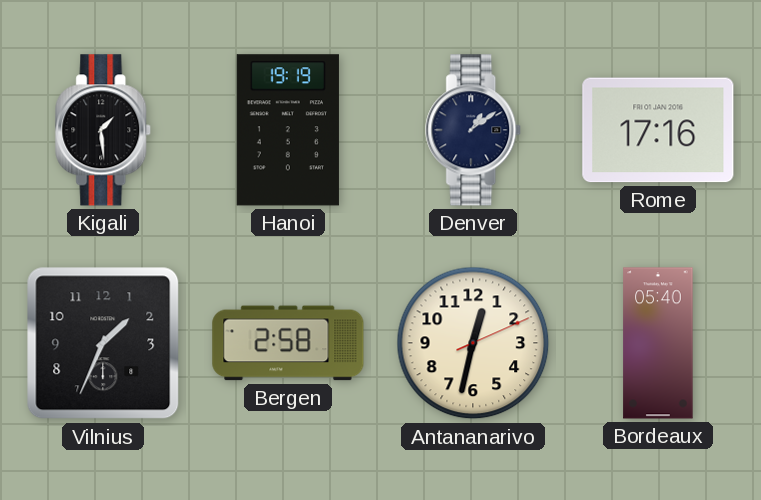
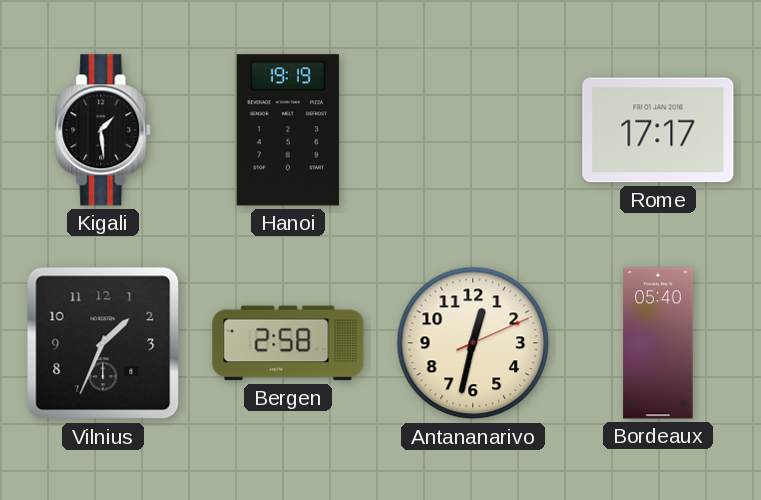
Denver: 1:09 -> none
Rome: 17:16 -> 17:17
